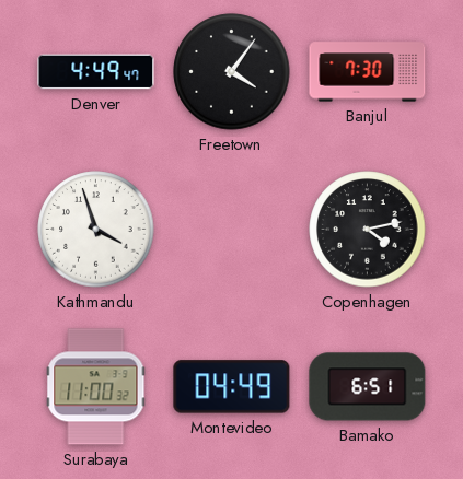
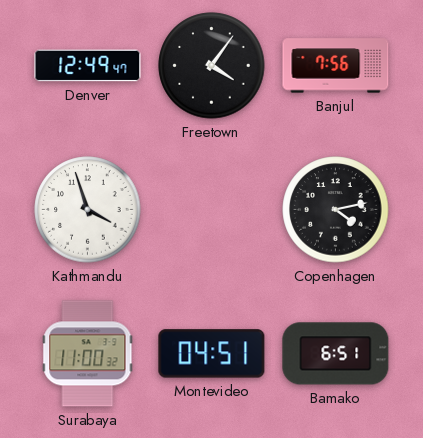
Denver: 4:49 -> 12:49
Banjul: 7:30 -> 7:56
Montevideo: 04:49 -> 04:51
